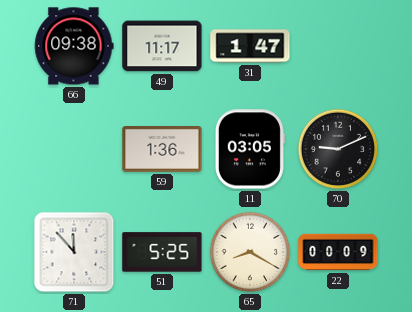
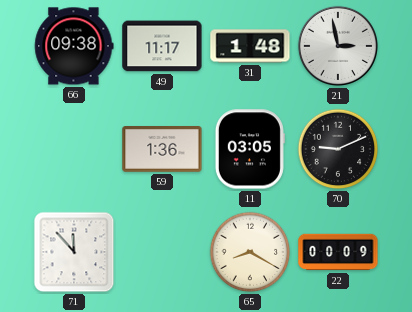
31: 1:47 -> 1:48
21: none -> 2:58
51: 5:25 -> none
